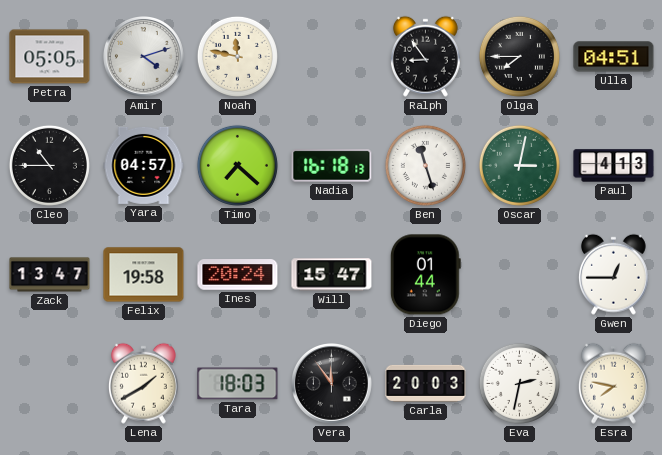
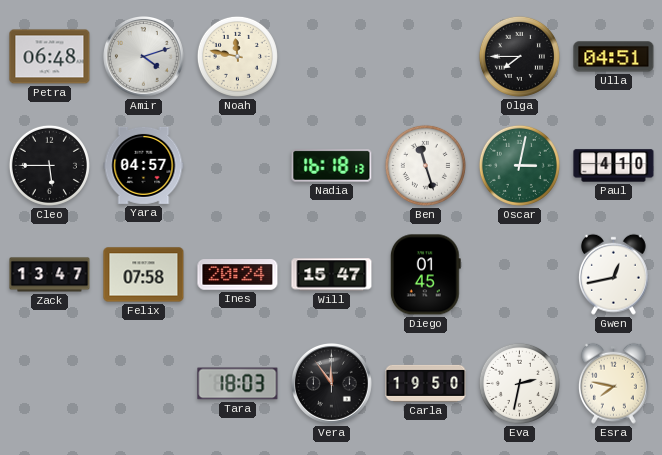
Petra: 05:05 -> 06:48
Ralph: 8:54 -> none
Cleo: 10:45 -> 5:45
Timo: 7:22 -> none
Paul: 4:13 -> 4:10
Felix: 19:58 -> 07:58
Diego: 01:44 -> 01:45
Gwen: 12:45 -> 12:43
Lena: 1:40 -> none
Carla: 20:03 -> 19:50
